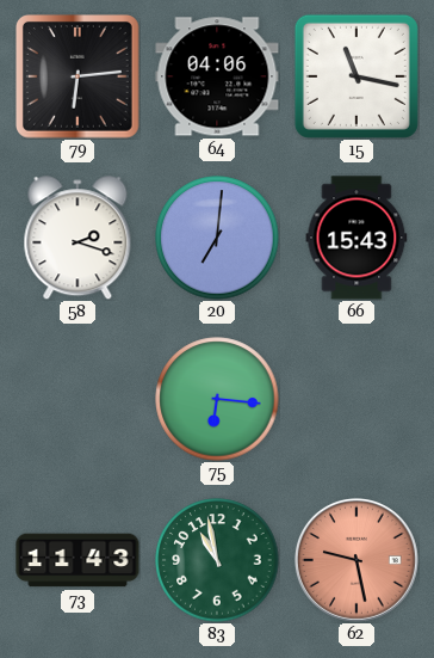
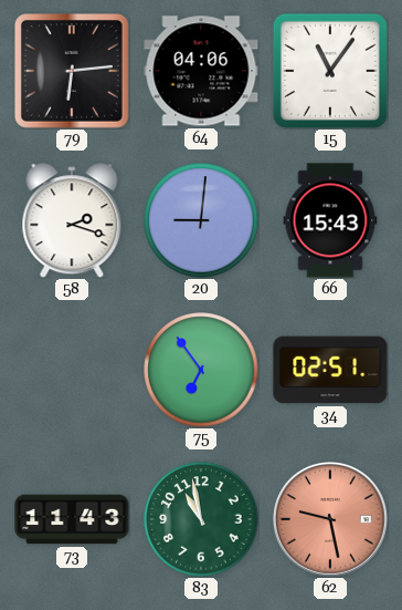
15: 11:17 -> 11:06
20: 7:01 -> 9:01
75: 6:16 -> 6:54
34: none -> 02:51
